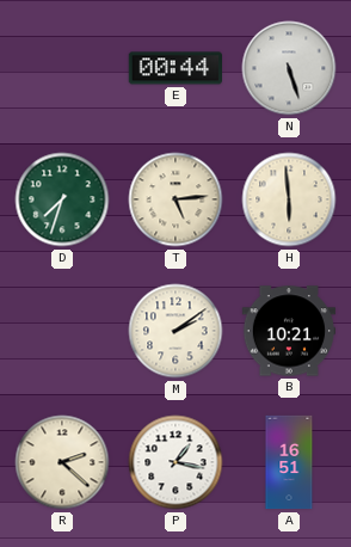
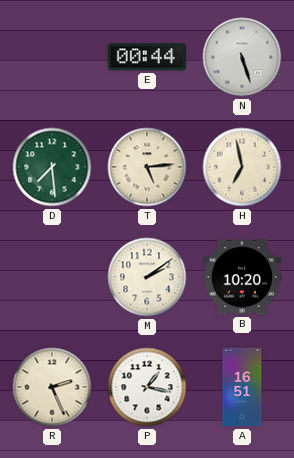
D: 7:33 -> 7:29
H: 5:59 -> 6:58
B: 10:21 -> 10:20
R: 2:22 -> 2:26
